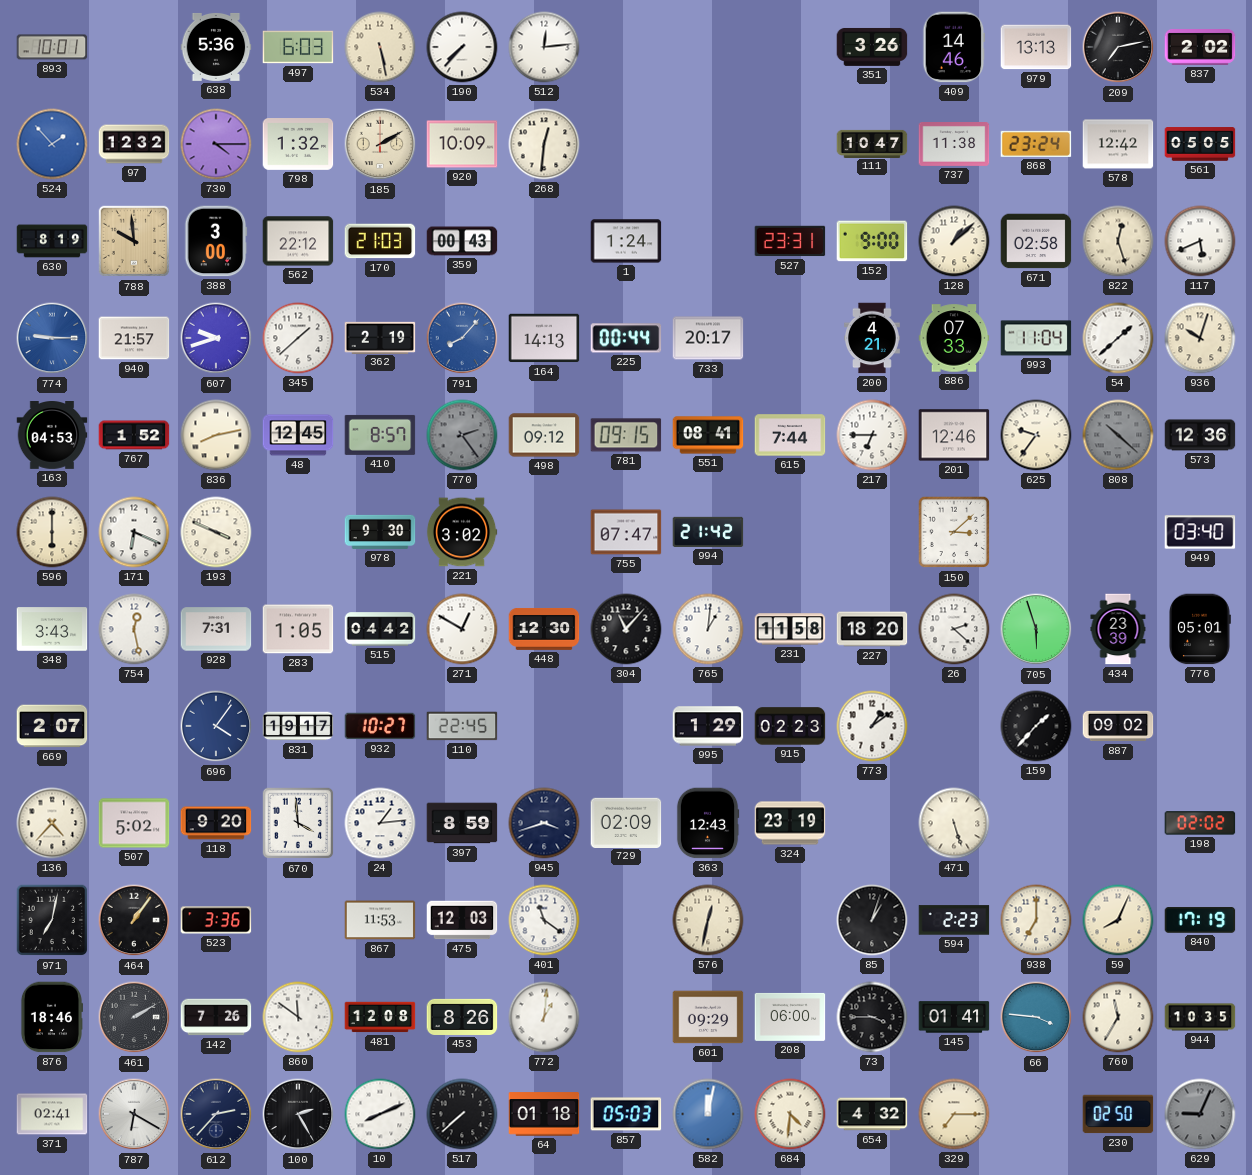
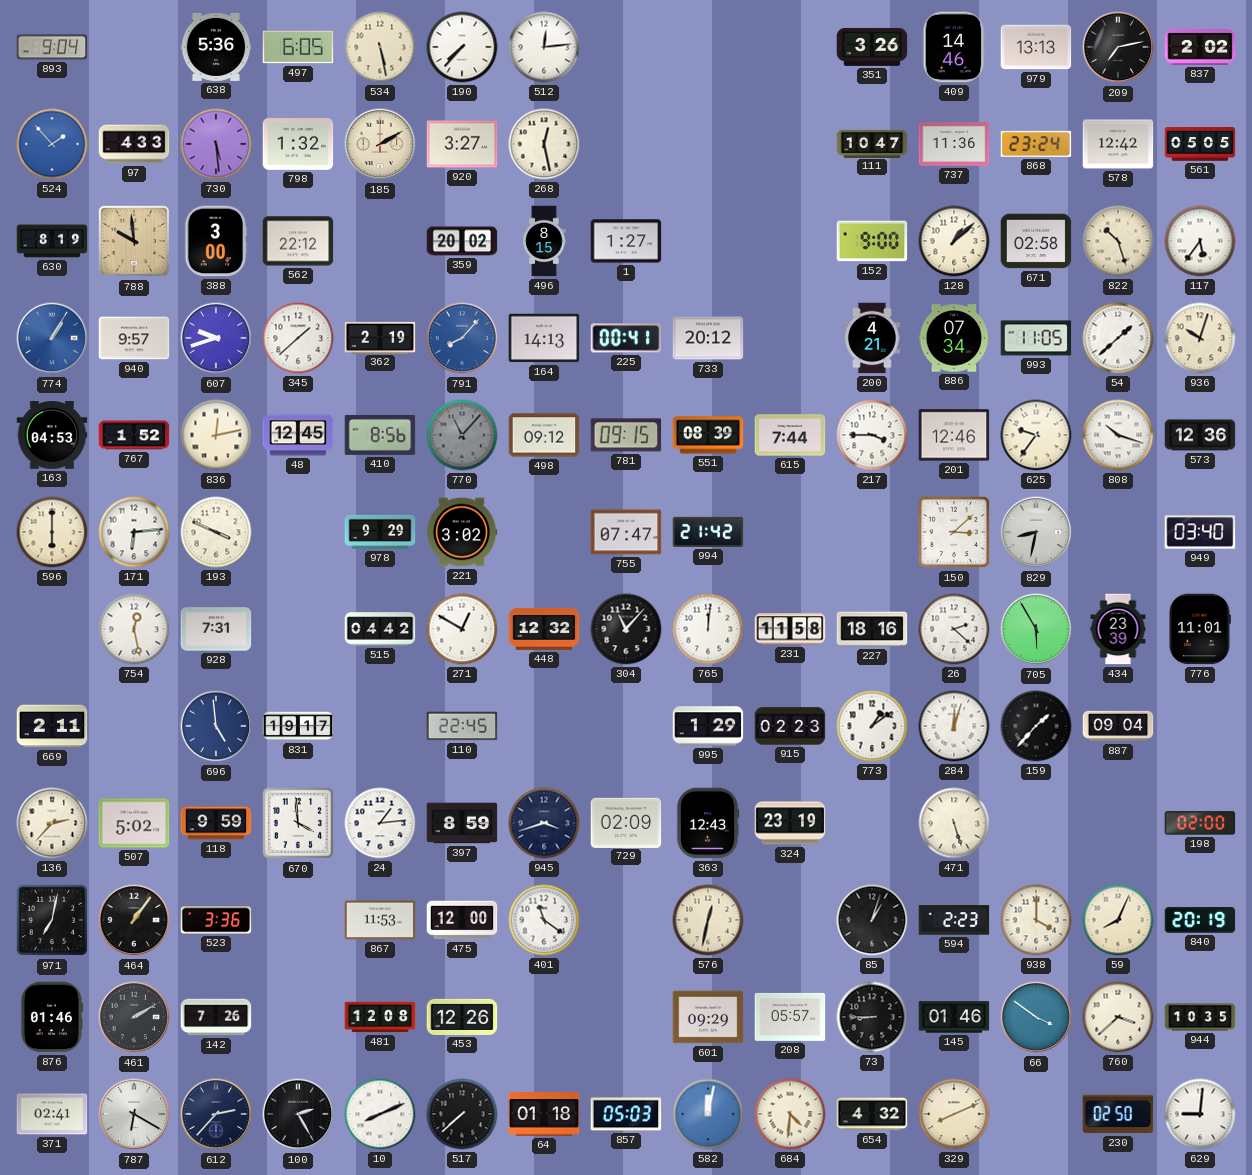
893: 10:01 -> 9:04
497: 6:03 -> 6:05
97: 12:32 -> 4:33
730: 4:15 -> 5:29
920: 10:09 -> 3:27
268: 12:31 -> 12:28
737: 11:38 -> 11:36
170: 21:03 -> none
359: 00:43 -> 20:02
496: none -> 8:15
1: 1:24 -> 1:27
527: 23:31 -> none
822: 12:27 -> 10:27
117: 5:41 -> 5:36
774: 9:15 -> 1:05
940: 21:57 -> 9:57
225: 00:44 -> 00:41
733: 20:17 -> 20:12
886: 07:33 -> 07:34
993: 11:04 -> 11:05
836: 8:13 -> 12:13
410: 8:57 -> 8:56
770: 2:24 -> 11:07
551: 08:41 -> 08:39
217: 6:45 -> 3:45
808: 10:22 -> 10:18
808 dial: grey -> white
171: 6:19 -> 6:14
978: 9:30 -> 9:29
829: none -> 8:32
348: 3:43 -> none
283: 1:05 -> none
448: 12:30 -> 12:32
765: 1:01 -> 12:01
227: 18:20 -> 18:16
705: 5:57 -> 5:55
776: 05:01 -> 11:01
669: 2:07 -> 2:11
696: 4:06 -> 4:59
932: 10:27 -> none
284: none -> 12:03
887: 09:02 -> 09:04
136: 4:37 -> 2:37
118: 9:20 -> 9:59
198: 02:02 -> 02:00
475: 12:03 -> 12:00
938: 7:00 -> 4:00
840: 17:19 -> 20:19
876: 18:46 -> 01:46
860: 11:51 -> none
453: 8:26 -> 12:26
772: 1:01 -> none
208: 06:00 -> 05:57
73: 3:45 -> 8:45
145: 01:41 -> 01:46
66: 3:46 -> 3:51
760: 11:35 -> 3:38
329: 7:15 -> 8:11
629: 9:04 -> 9:01
629 dial: grey -> white
